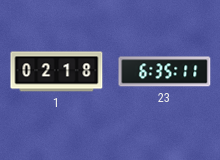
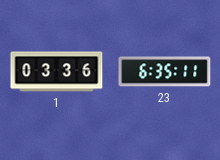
1: 02:18 -> 03:36
